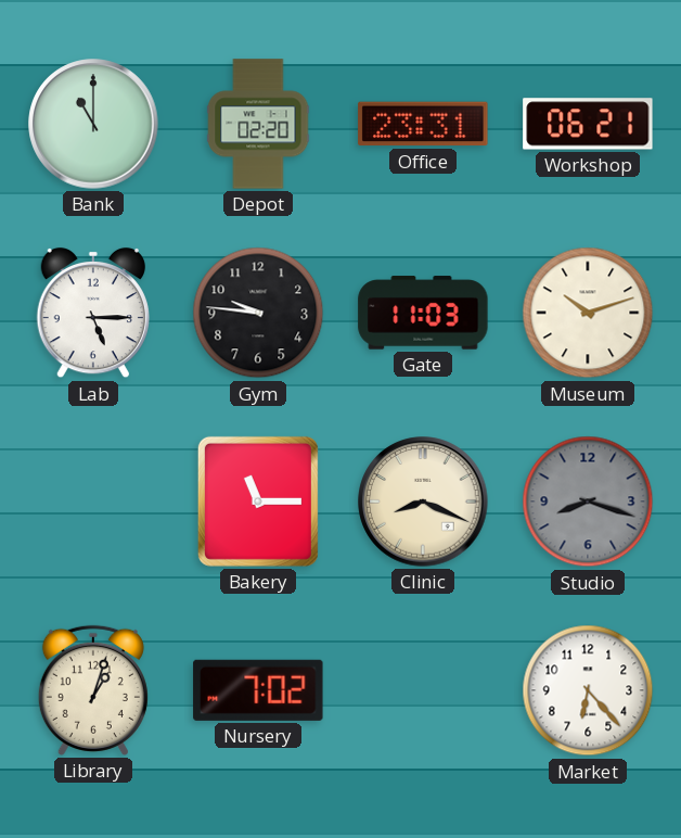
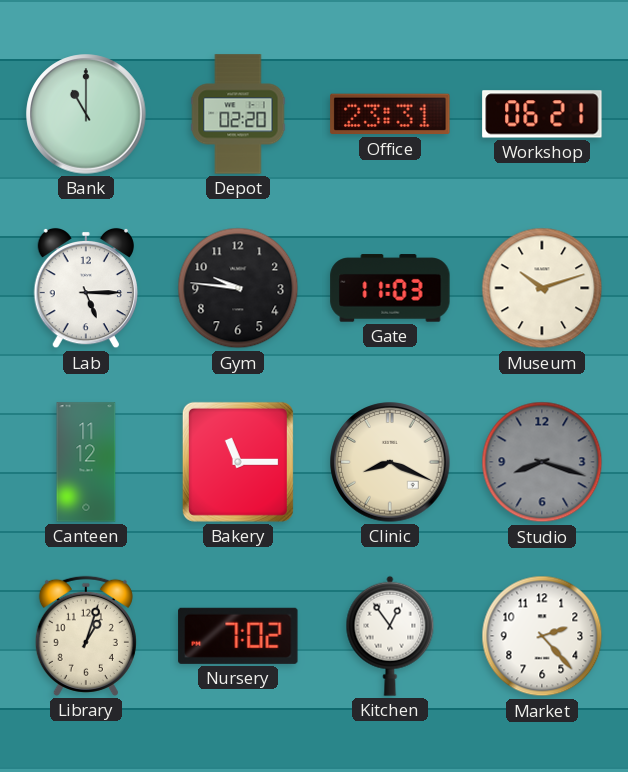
Canteen: none -> 11:12
Kitchen: none -> 12:54
Market: 6:23 -> 2:23
